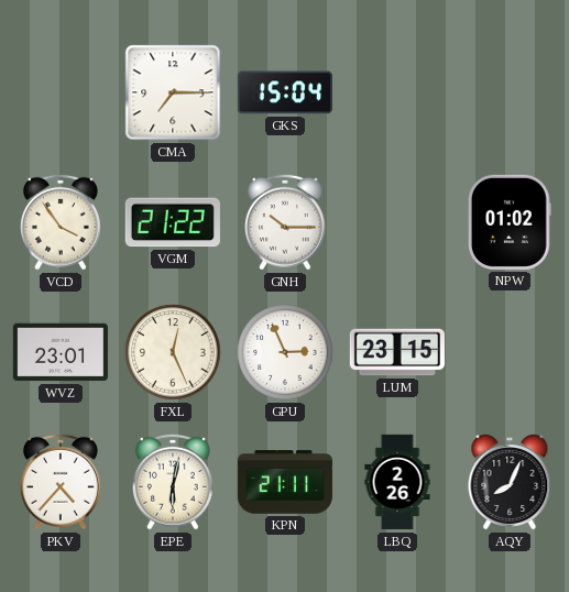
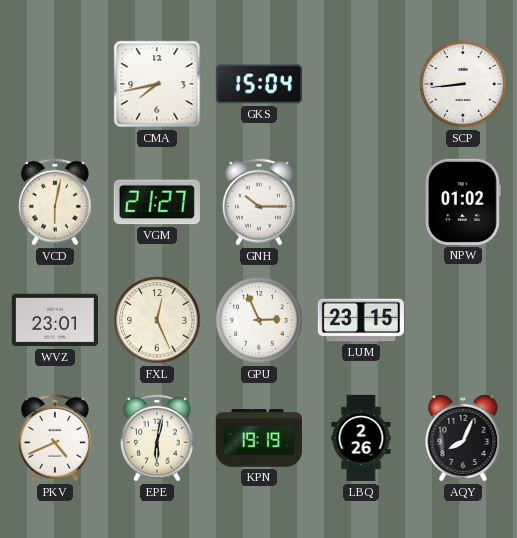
CMA: 7:15 -> 7:43
SCP: none -> 8:44
VCD: 3:54 -> 6:02
VGM: 21:22 -> 21:27
PKV: 4:37 -> 4:41
KPN: 21:11 -> 19:19
